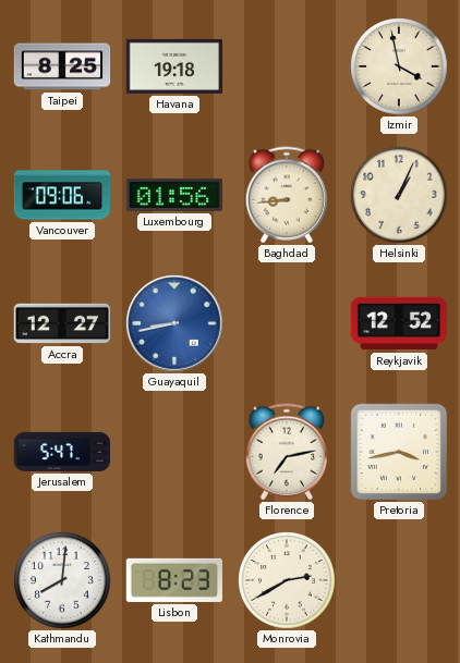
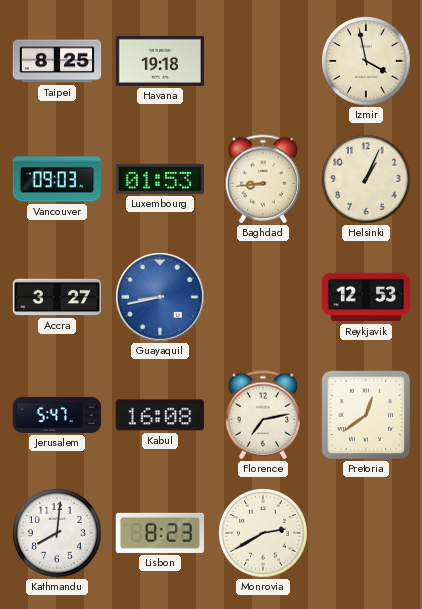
Vancouver: 09:06 -> 09:03
Luxembourg: 01:56 -> 01:53
Accra: 12:27 -> 3:27
Reykjavik: 12:52 -> 12:53
Kabul: none -> 16:08
Pretoria: 3:43 -> 12:39
